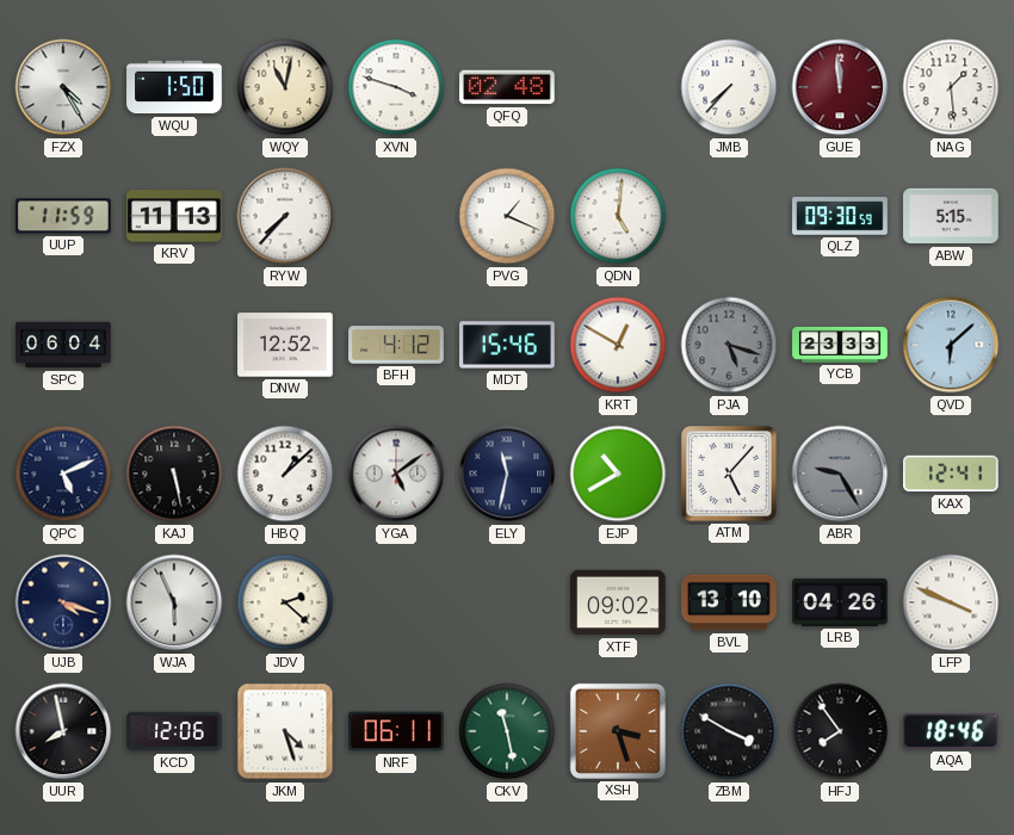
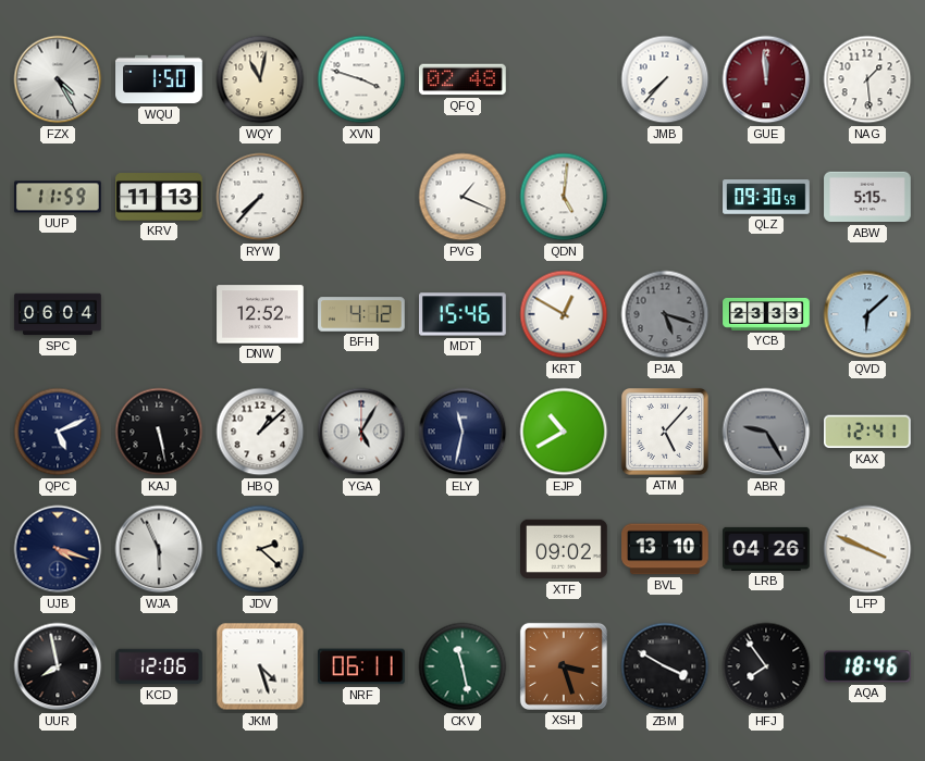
YGA: 5:09 -> 5:05
